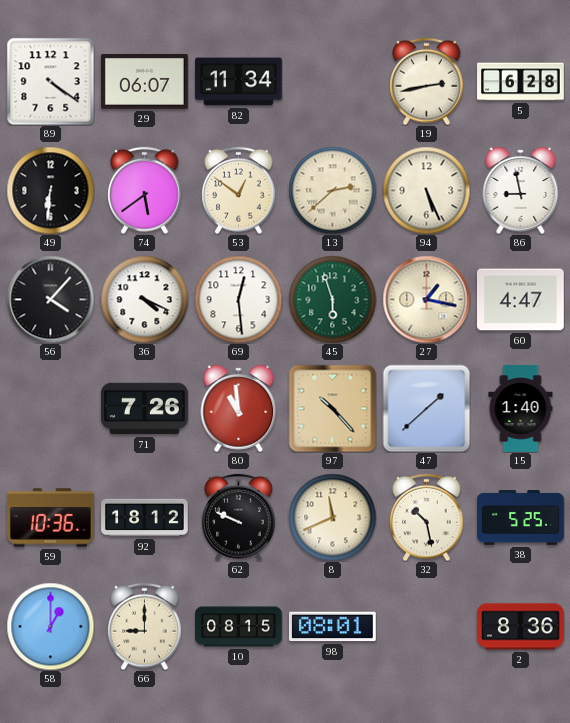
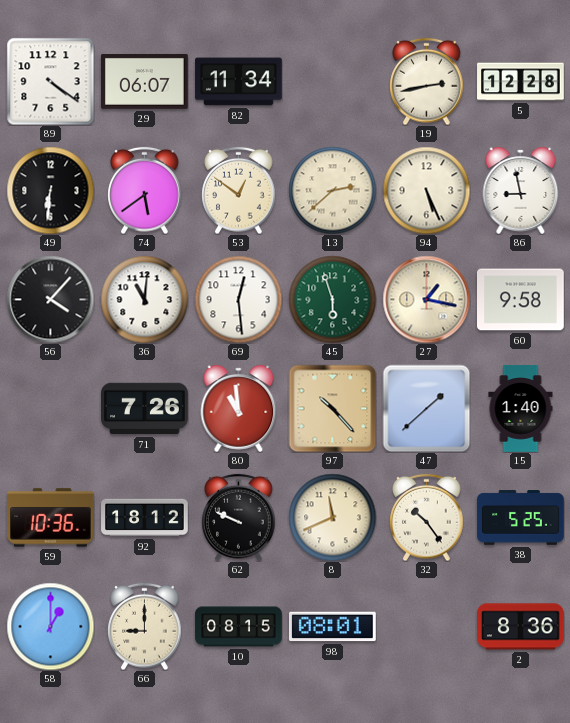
5: 6:28 -> 12:28
36: 4:19 -> 11:01
60: 4:47 -> 9:58
32: 10:28 -> 10:24
